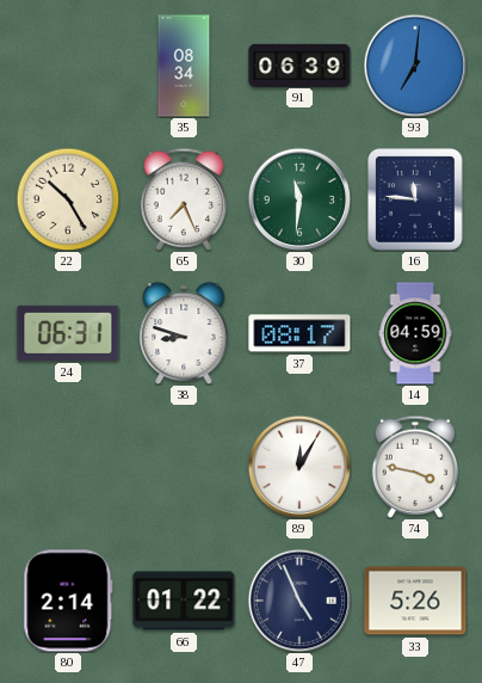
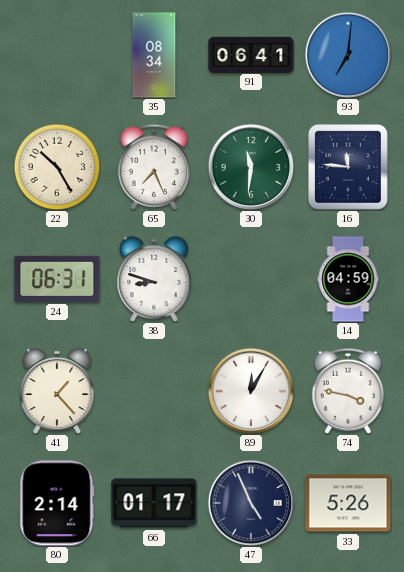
91: 06:39 -> 06:41
37: 08:17 -> none
41: none -> 1:23
66: 01:22 -> 01:17
